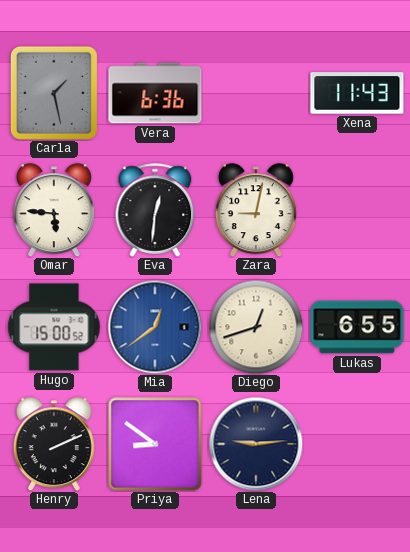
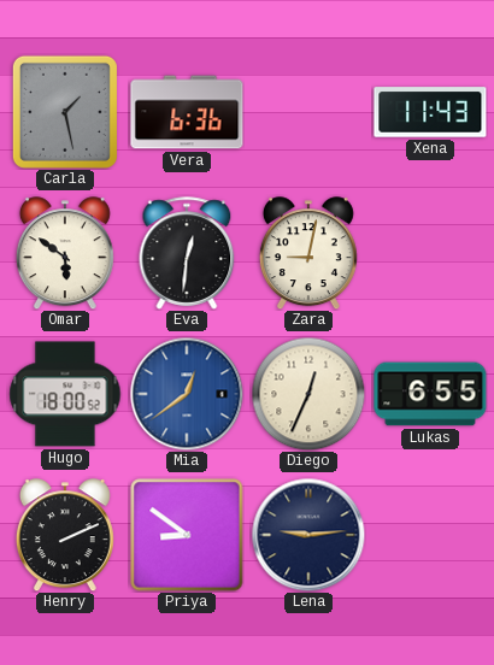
Omar: 5:46 -> 5:51
Hugo: 15:00 -> 18:00
Diego: 12:42 -> 12:34
